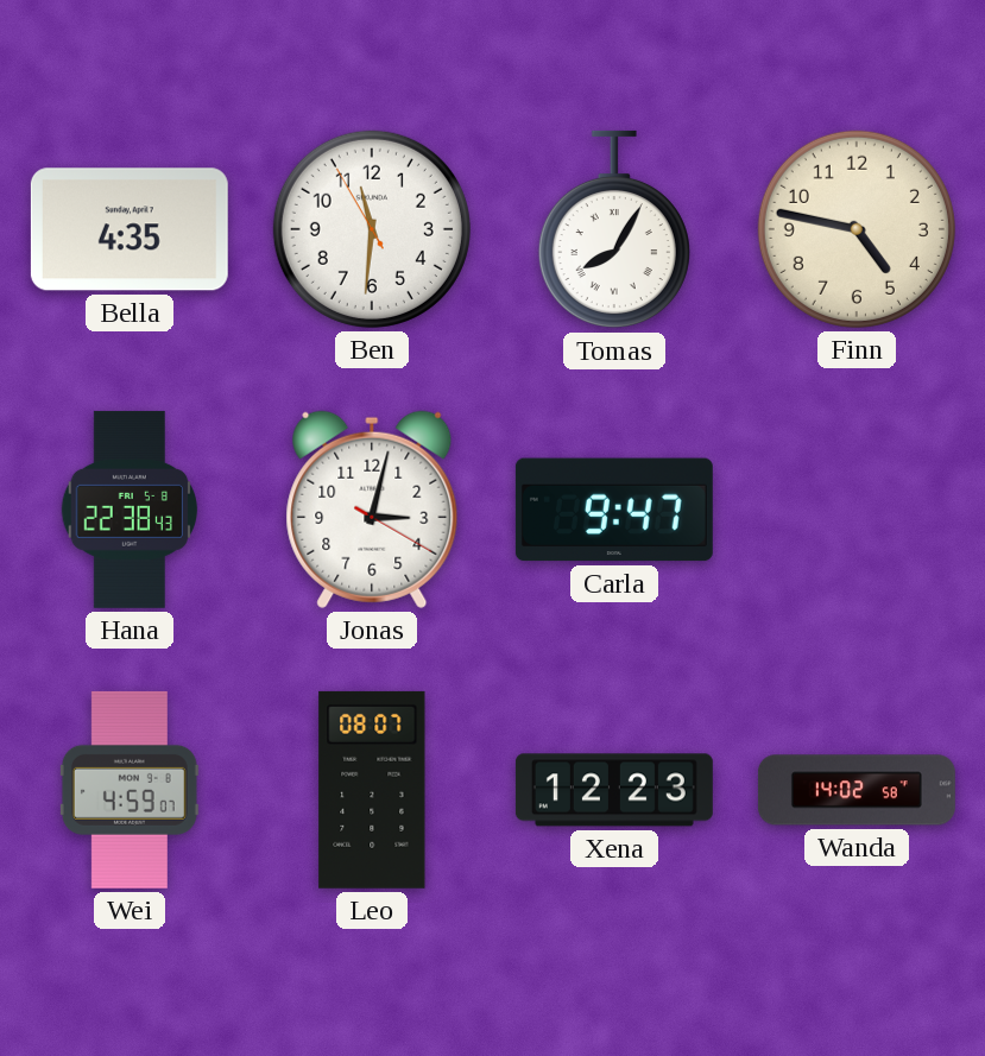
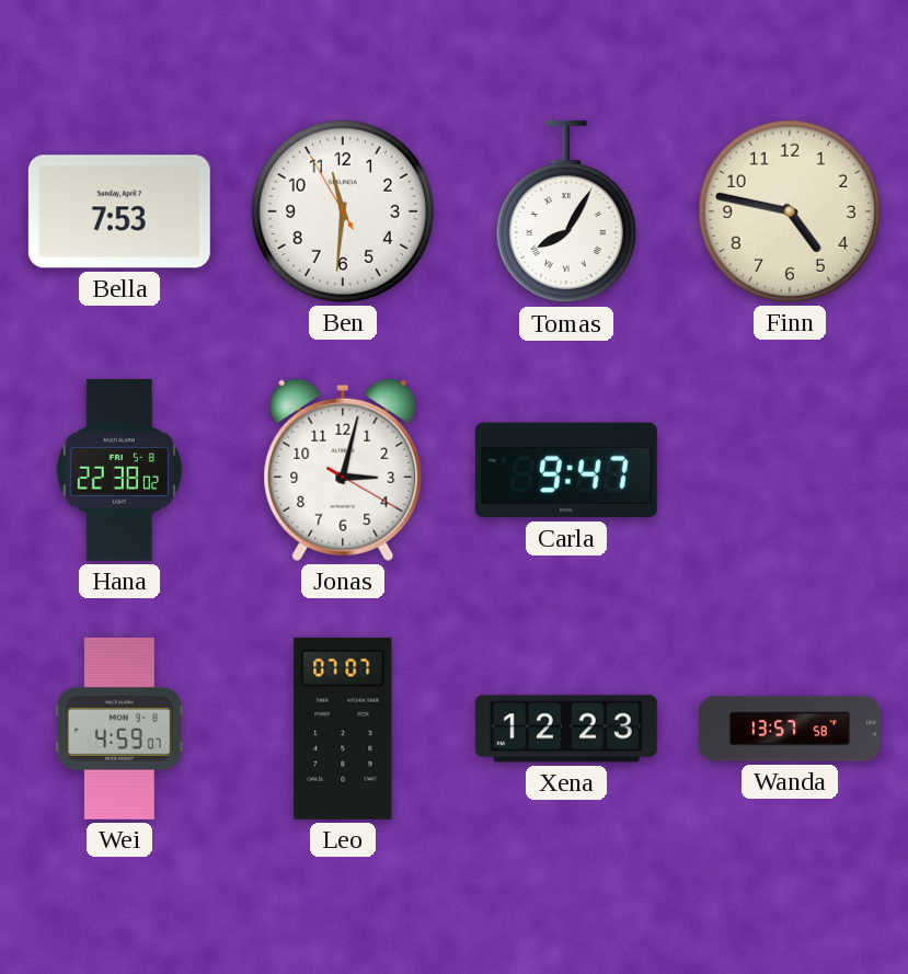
Bella: 4:35 -> 7:53
Hana: 22:38:43 -> 22:38:02
Leo: 08:07 -> 07:07
Wanda: 14:02 -> 13:57
